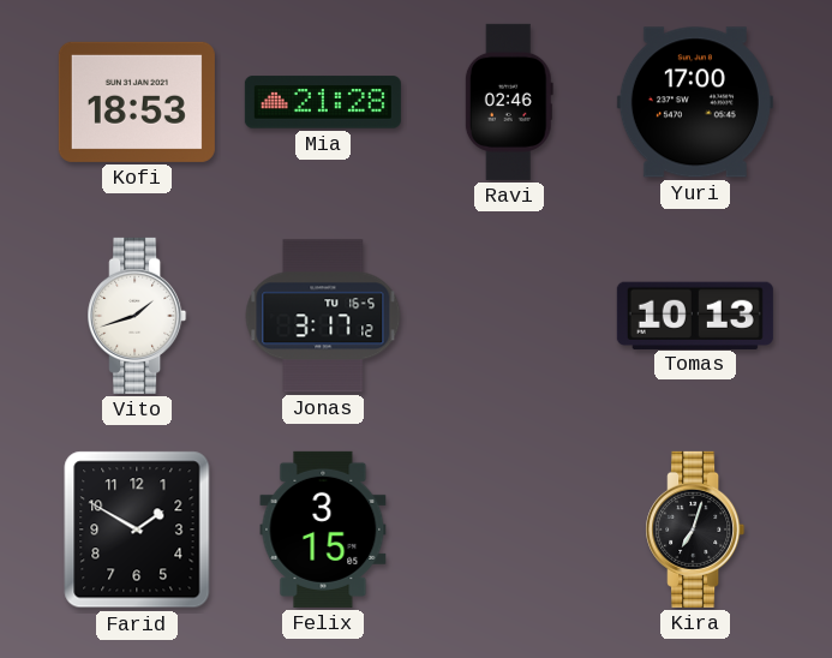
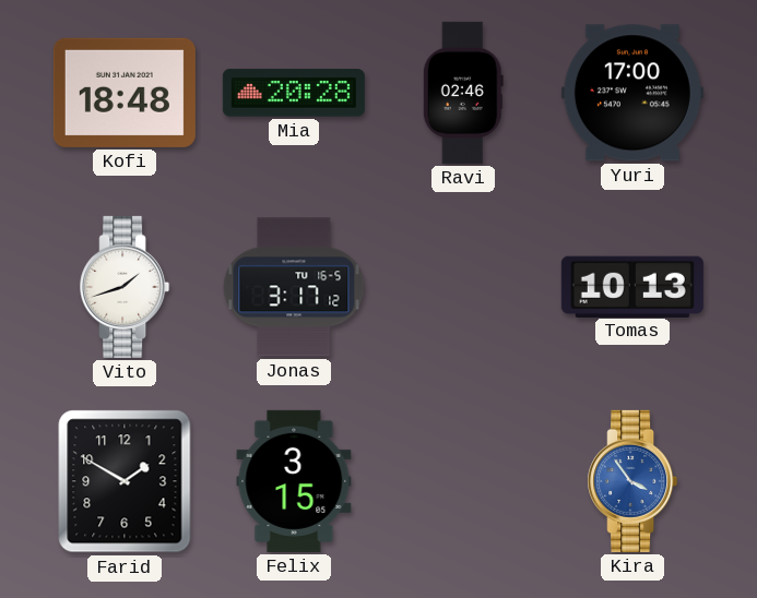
Kofi: 18:53 -> 18:48
Mia: 21:28 -> 20:28
Kira: 7:03 -> 3:54
Kira dial: black -> blue
